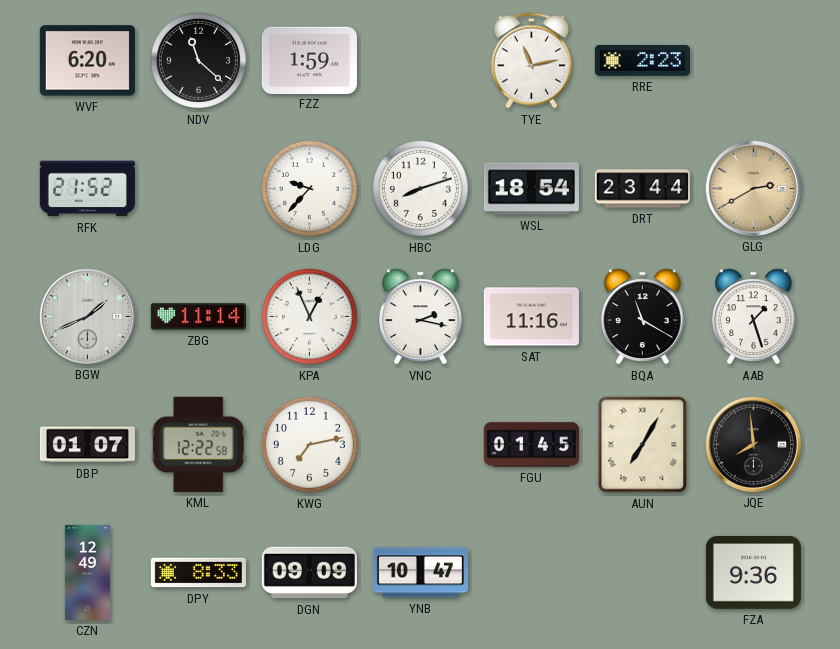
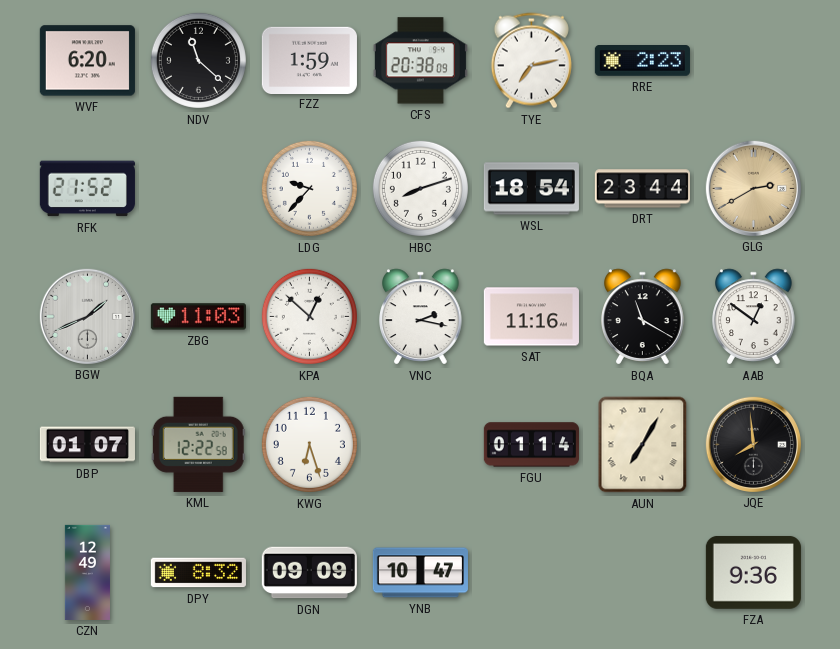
CFS: none -> 20:38
TYE: 11:13 -> 7:13
ZBG: 11:14 -> 11:03
KPA: 12:56 -> 12:52
AAB: 1:27 -> 12:51
KWG: 7:13 -> 6:27
FGU: 01:45 -> 01:14
DPY: 8:33 -> 8:32
